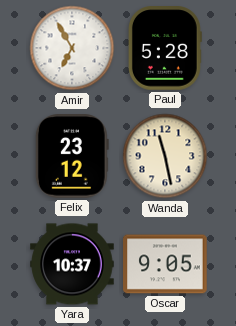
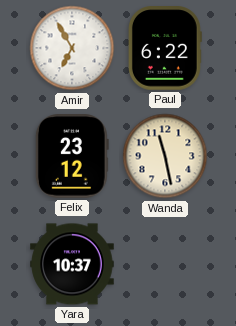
Paul: 5:28 -> 6:22
Oscar: 9:05 -> none
